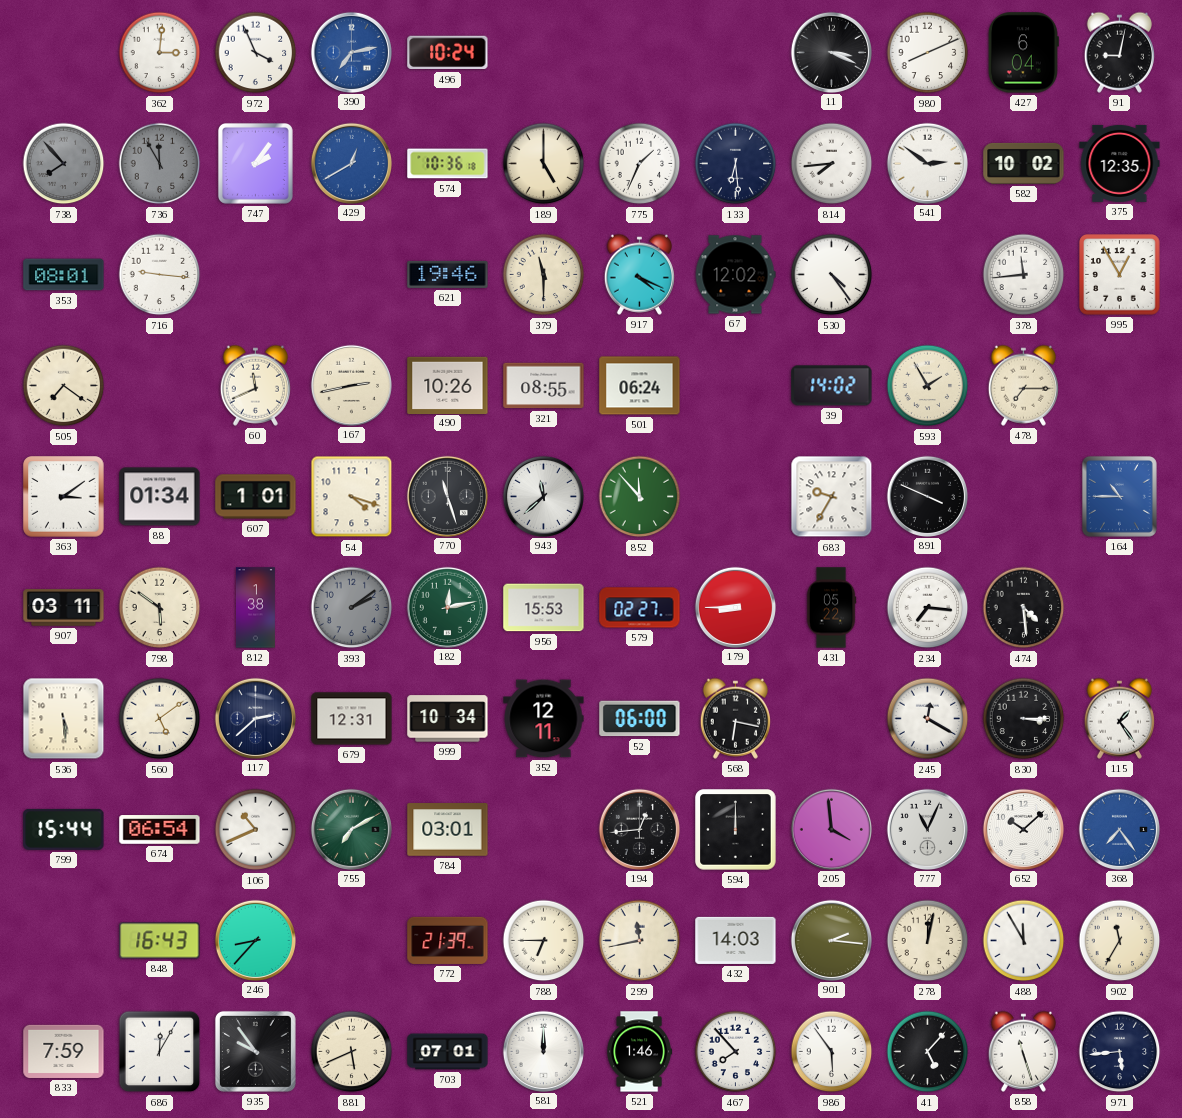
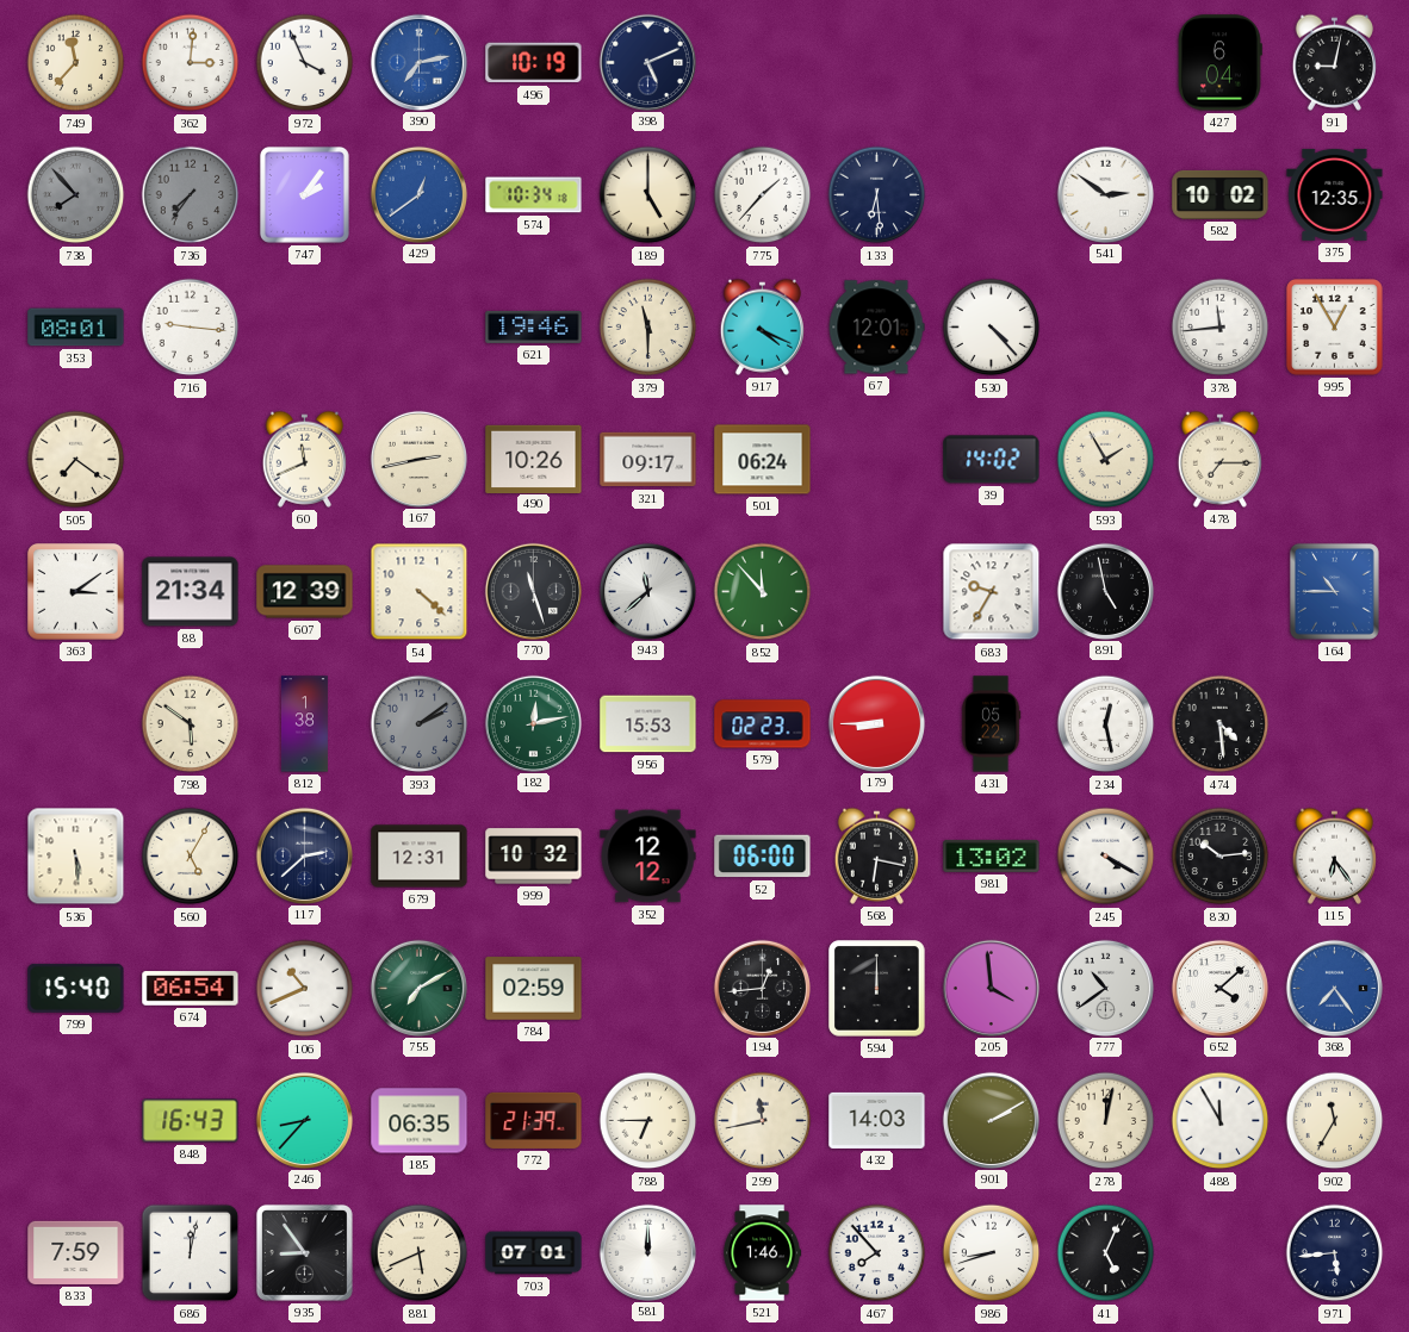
749: none -> 11:37
496: 10:24 -> 10:19
398: none -> 5:11
11: 3:19 -> none
980: 8:11 -> none
736: 11:55 -> 7:36
429: 12:40 -> 12:39
574: 10:36 -> 10:34
775: 1:34 -> 1:37
814: 7:44 -> none
67: 12:02 -> 12:01
530: 4:24 -> 4:23
321: 08:55 -> 09:17
88: 01:34 -> 21:34
607: 1:01 -> 12:39
54: 4:18 -> 4:22
891: 3:49 -> 4:58
907: 03:11 -> none
579: 02:27 -> 02:23
234: 7:16 -> 12:28
560: 5:09 -> 5:05
999: 10:34 -> 10:32
352: 12:11 -> 12:12
981: none -> 13:02
245: 12:20 -> 4:20
830: 3:15 -> 10:14
115: 1:24 -> 6:24
799: 15:44 -> 15:40
784: 03:01 -> 02:59
777: 11:04 -> 10:39
652: 10:08 -> 4:08
185: none -> 06:35
901: 2:16 -> 2:10
686: 12:05 -> 12:02
935: 9:54 -> 8:54
986: 5:54 -> 8:42
41: 5:07 -> 5:04
858: 11:27 -> none
